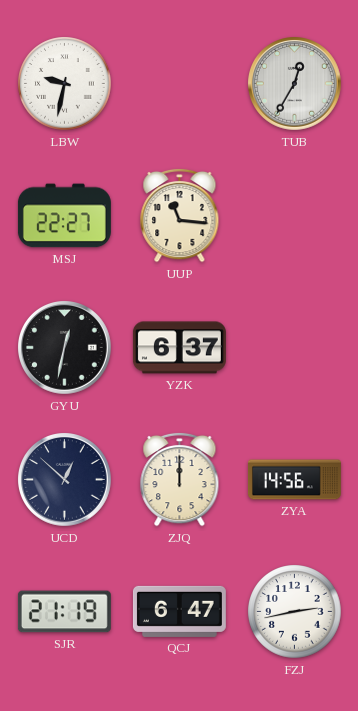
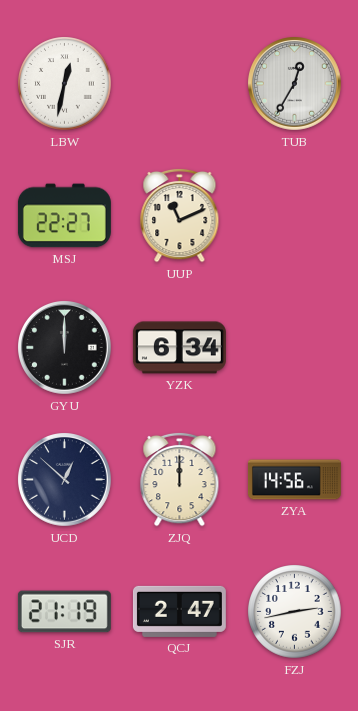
LBW: 9:32 -> 12:32
UUP: 11:16 -> 11:11
GYU: 12:32 -> 12:00
YZK: 6:37 -> 6:34
QCJ: 6:47 -> 2:47
